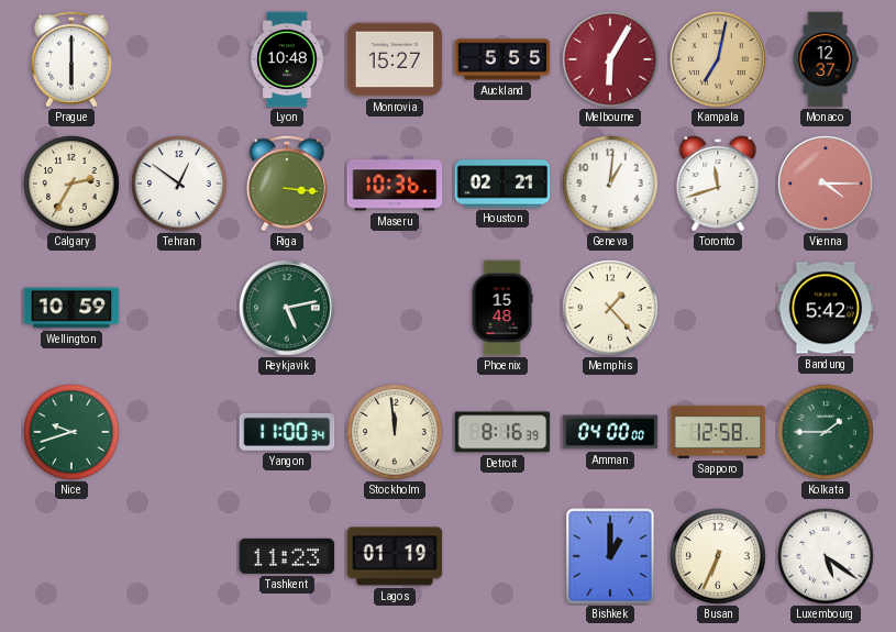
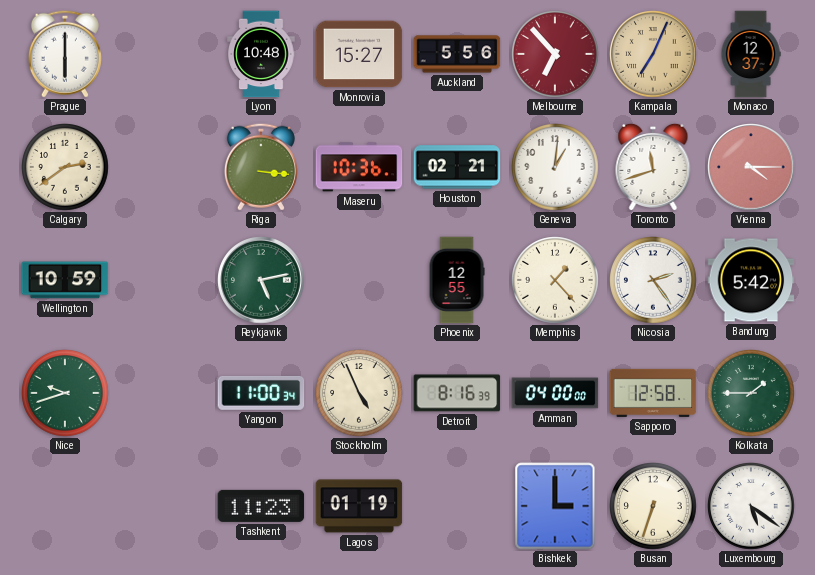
Auckland: 5:55 -> 5:56
Melbourne: 6:05 -> 6:53
Kampala: 7:02 -> 7:04
Calgary: 2:35 -> 2:39
Tehran: 12:51 -> none
Phoenix: 15:48 -> 12:55
Nicosia: none -> 2:24
Stockholm: 11:59 -> 4:56
Bishkek: 1:00 -> 3:00
Busan: 6:34 -> 6:33
